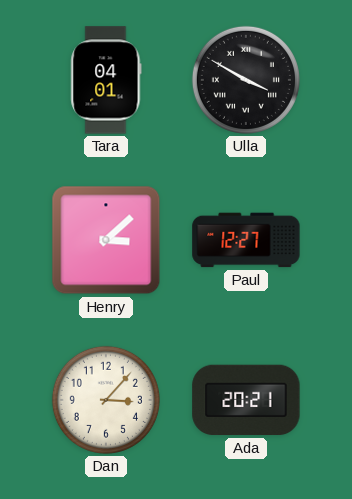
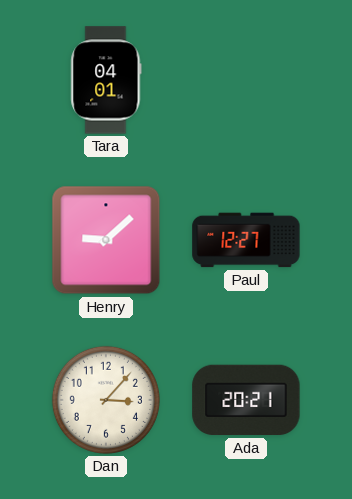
Ulla: 3:50 -> none
Henry: 3:08 -> 9:08
